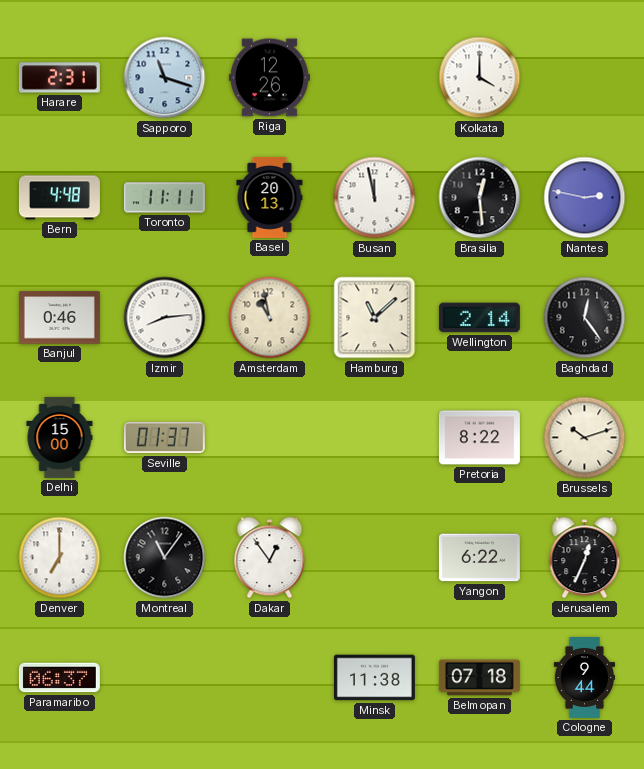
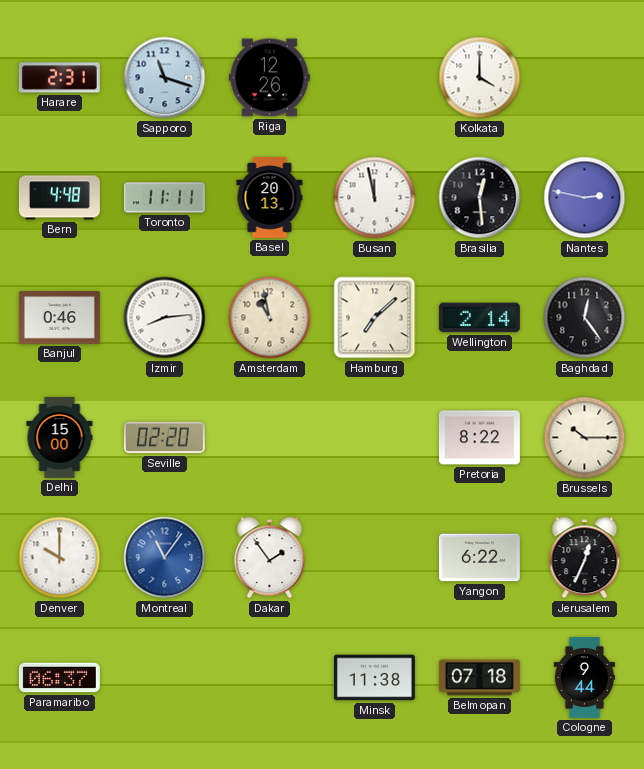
Hamburg: 11:08 -> 7:08
Seville: 01:37 -> 02:20
Brussels: 10:12 -> 10:15
Denver: 7:00 -> 10:00
Montreal dial: black -> blue
Dakar: 12:54 -> 1:54
